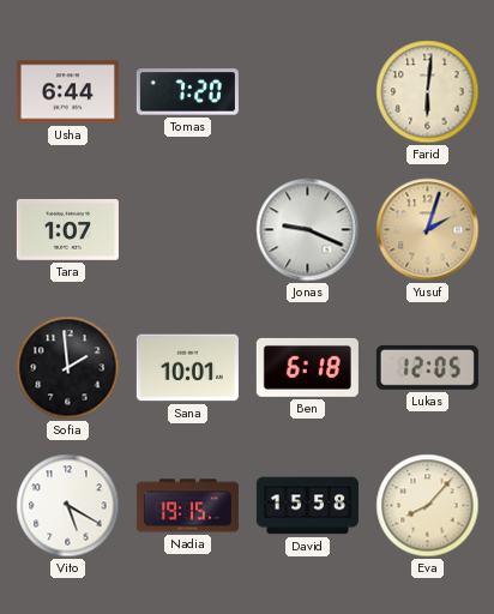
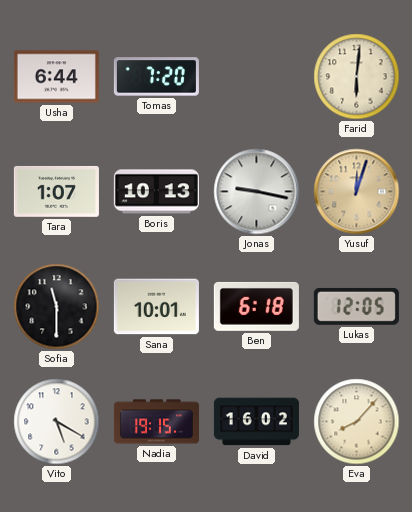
Boris: none -> 10:13
Jonas: 9:19 -> 9:17
Yusuf: 2:03 -> 12:03
Sofia: 1:59 -> 11:30
David: 15:58 -> 16:02
